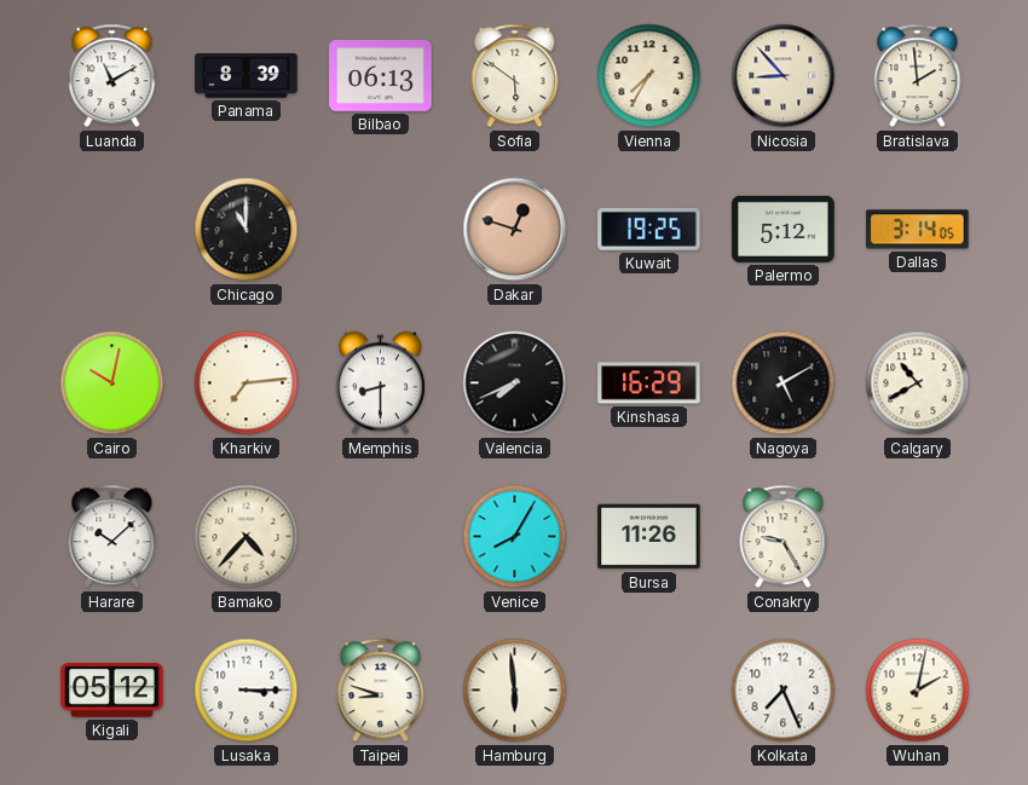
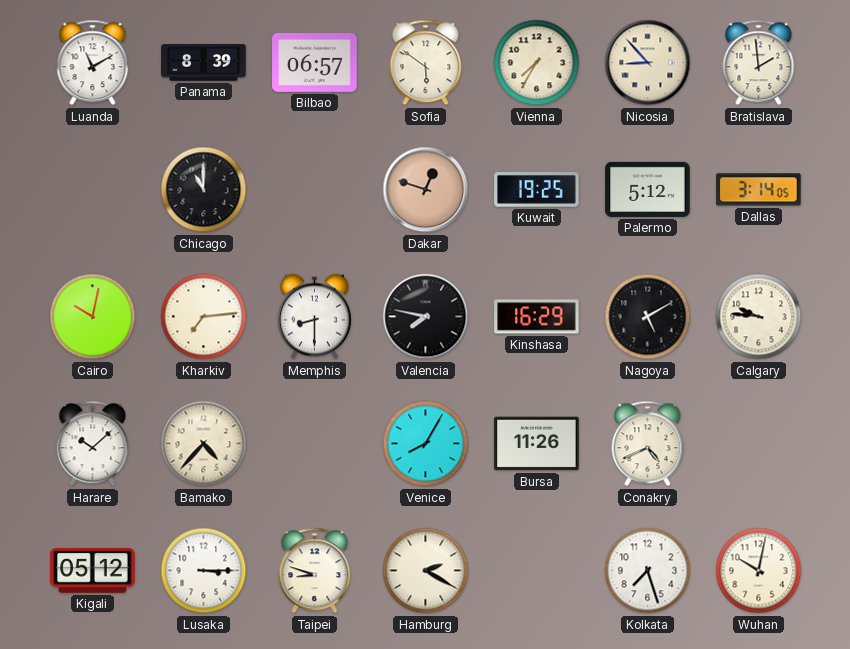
Bilbao: 06:13 -> 06:57
Valencia: 7:41 -> 7:47
Calgary: 10:40 -> 9:46
Conakry: 9:25 -> 4:41
Hamburg: 5:59 -> 2:20
Kolkata: 7:26 -> 7:27
Wuhan: 2:02 -> 10:02
